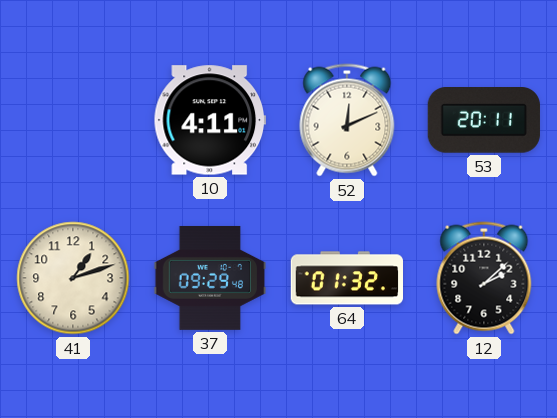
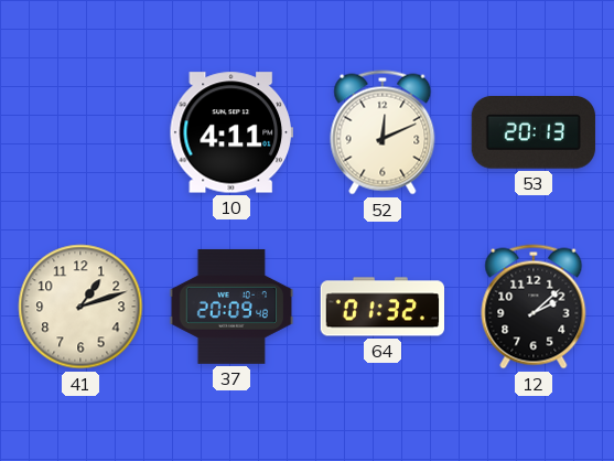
53: 20:11 -> 20:13
37: 09:29 -> 20:09
